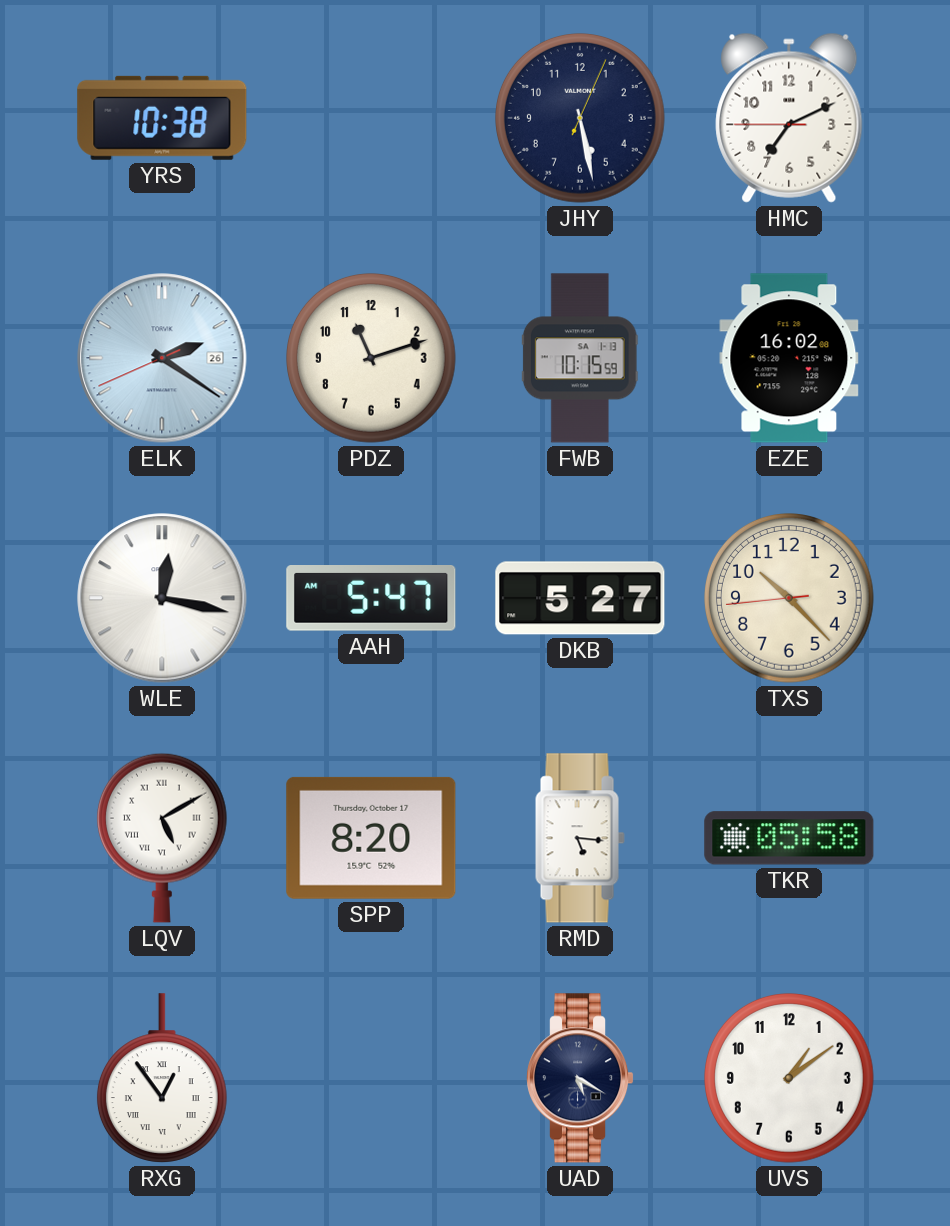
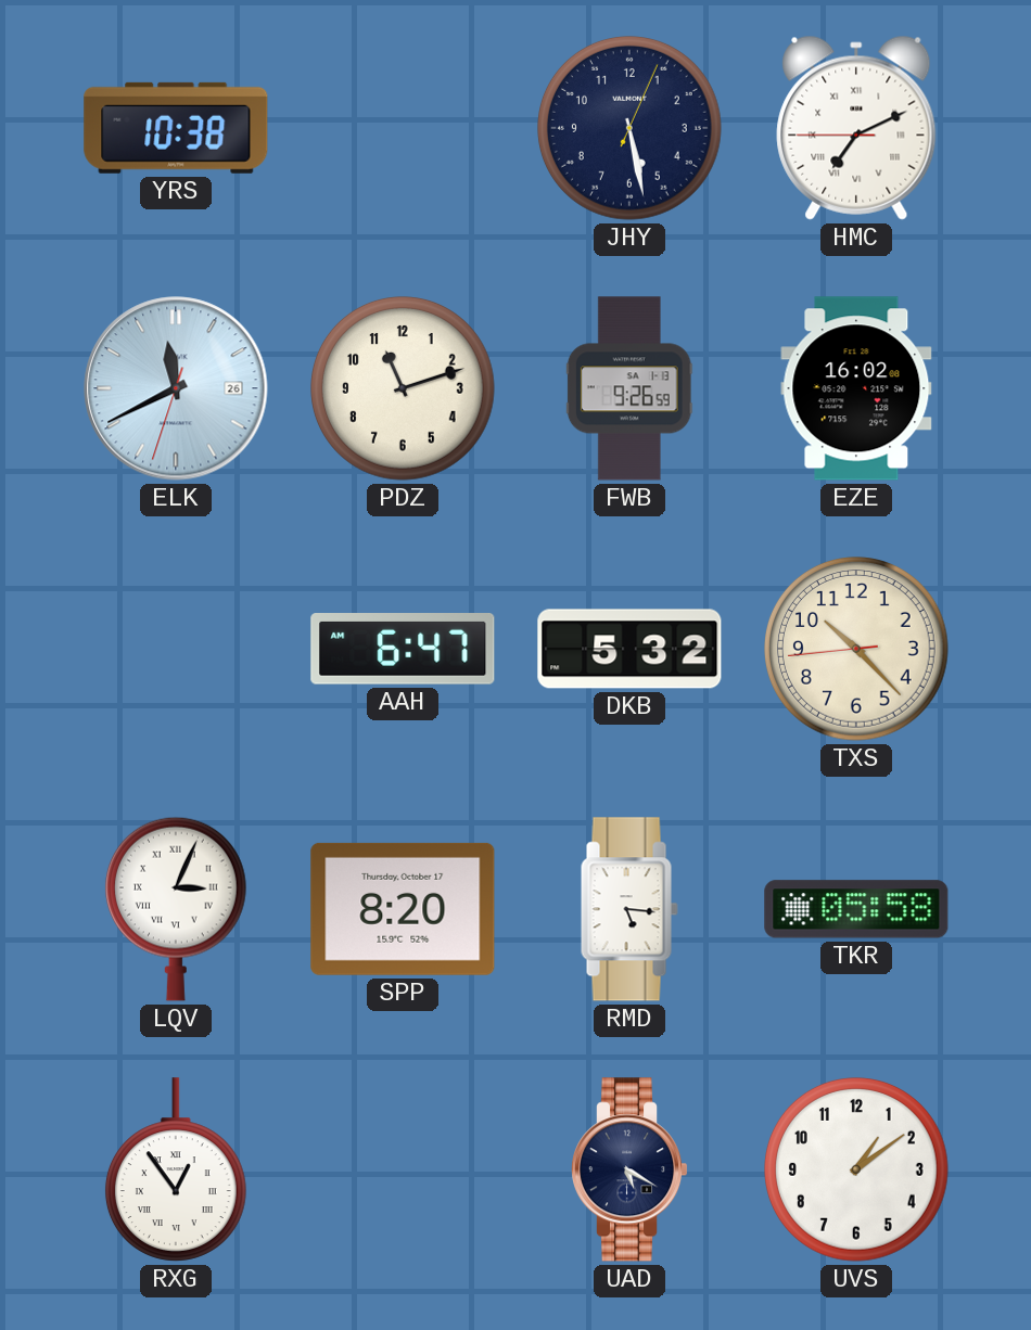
HMC numerals: Arabic -> Roman
ELK: 2:20 -> 11:40
FWB: 10:15 -> 9:26
WLE: 12:17 -> none
AAH: 5:47 -> 6:47
DKB: 5:27 -> 5:32
LQV: 5:10 -> 3:04
